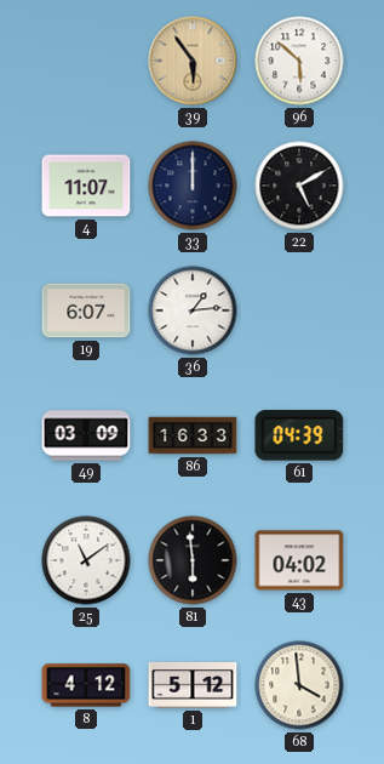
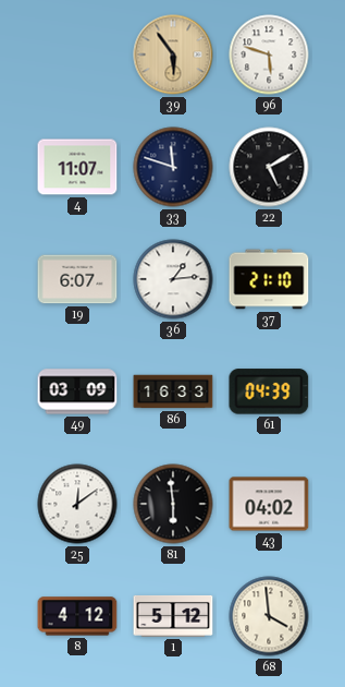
96: 5:52 -> 5:48
33: 12:00 -> 11:48
37: none -> 21:10
25: 11:09 -> 12:09
